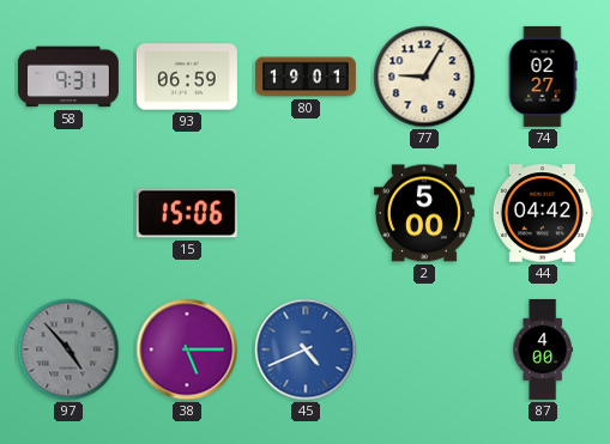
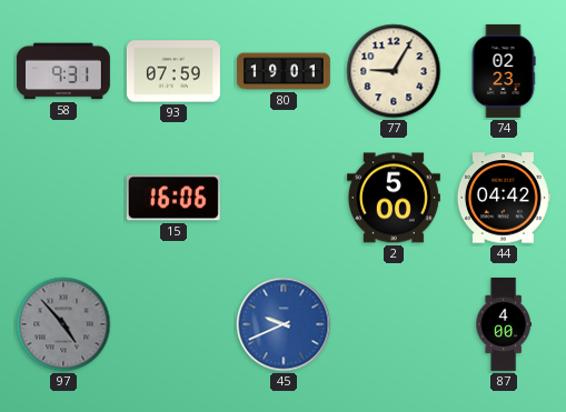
93: 06:59 -> 07:59
74: 02:27 -> 02:23
15: 15:06 -> 16:06
38: 5:15 -> none
45: 4:41 -> 9:41
